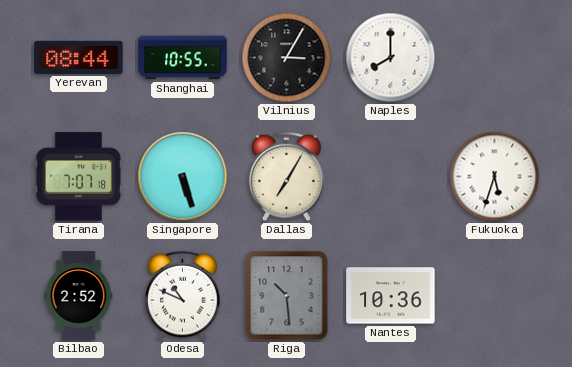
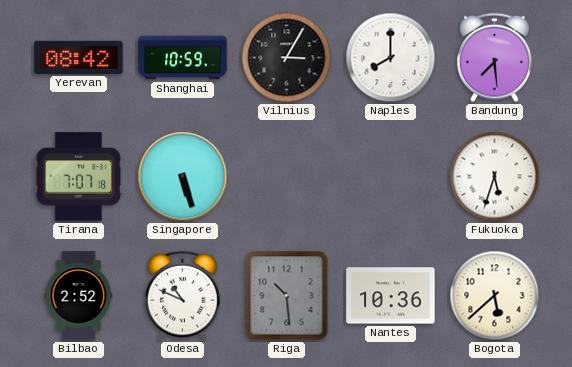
Yerevan: 08:44 -> 08:42
Shanghai: 10:55 -> 10:59
Bandung: none -> 7:29
Dallas: 7:05 -> none
Bogota: none -> 5:38
